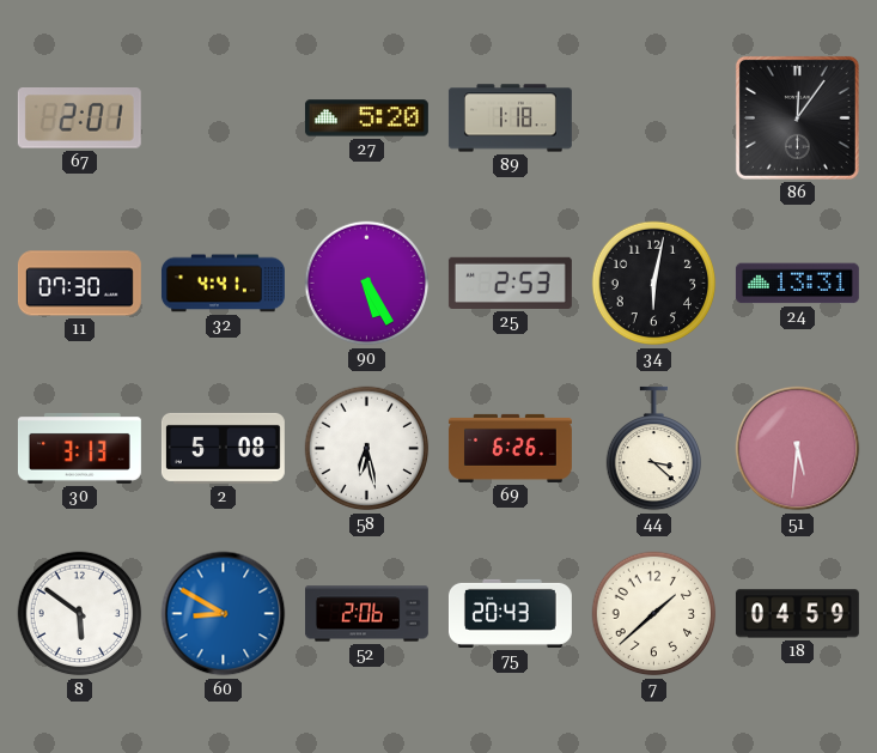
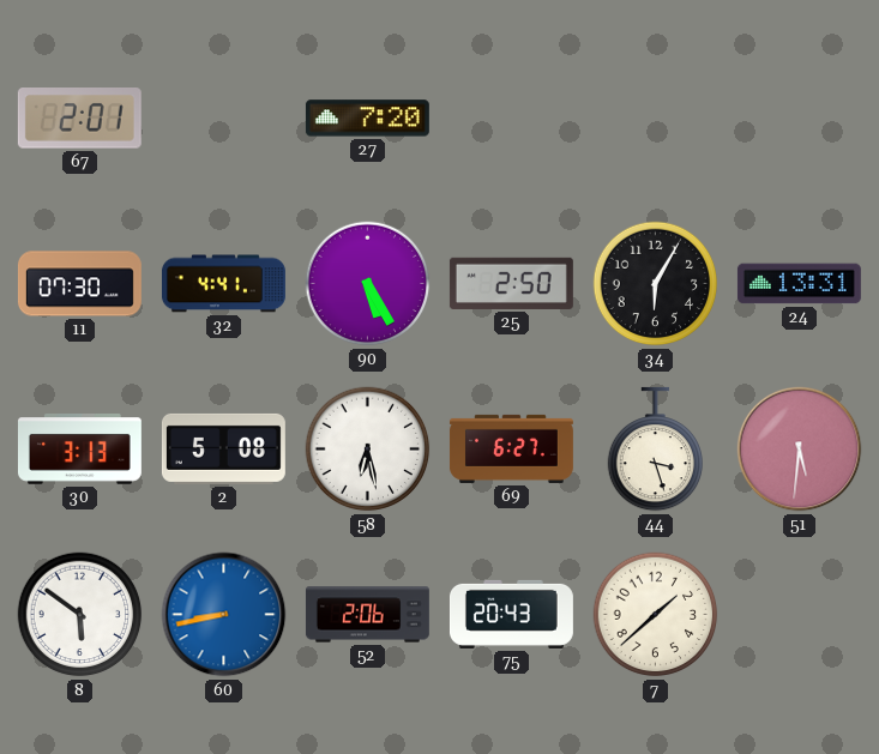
27: 5:20 -> 7:20
89: 1:18 -> none
86: 12:06 -> none
25: 2:53 -> 2:50
34: 6:02 -> 6:05
69: 6:26 -> 6:27
44: 3:22 -> 3:27
60: 8:50 -> 8:43
18: 04:59 -> none
